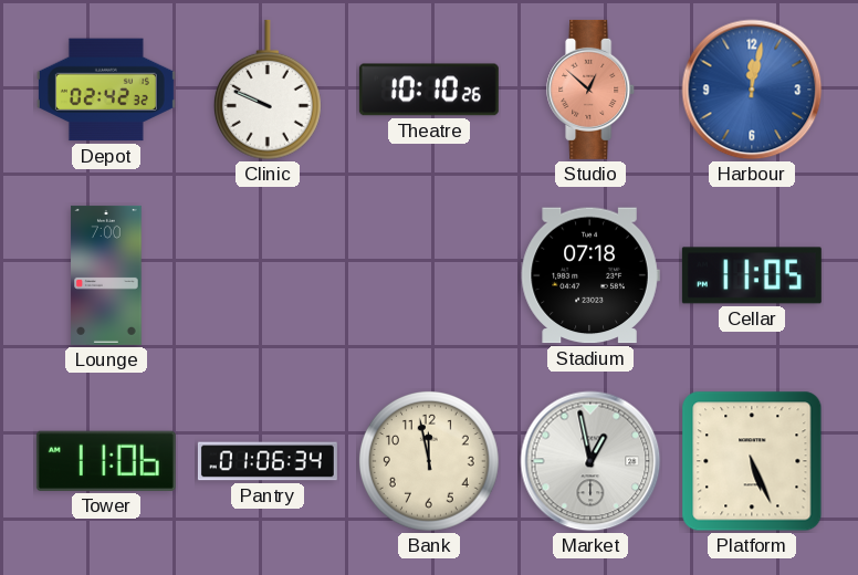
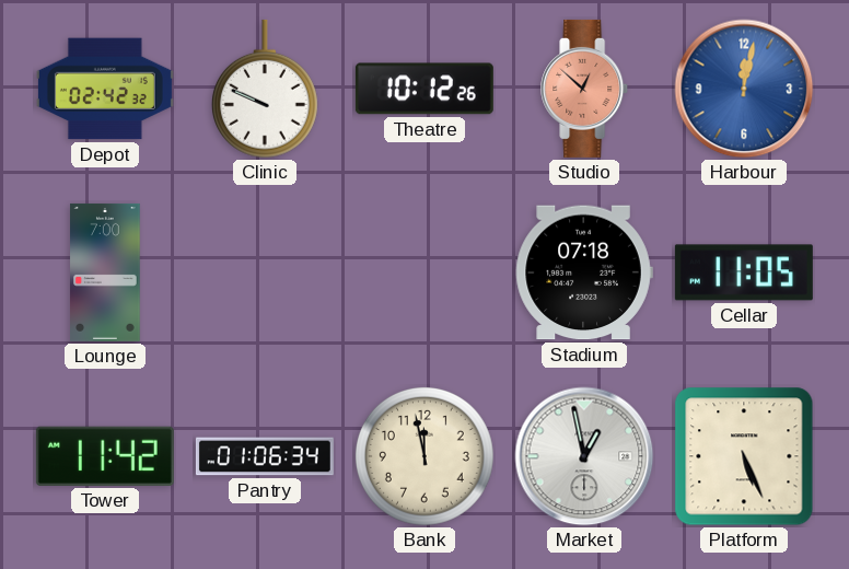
Theatre: 10:10 -> 10:12
Tower: 11:06 -> 11:42
